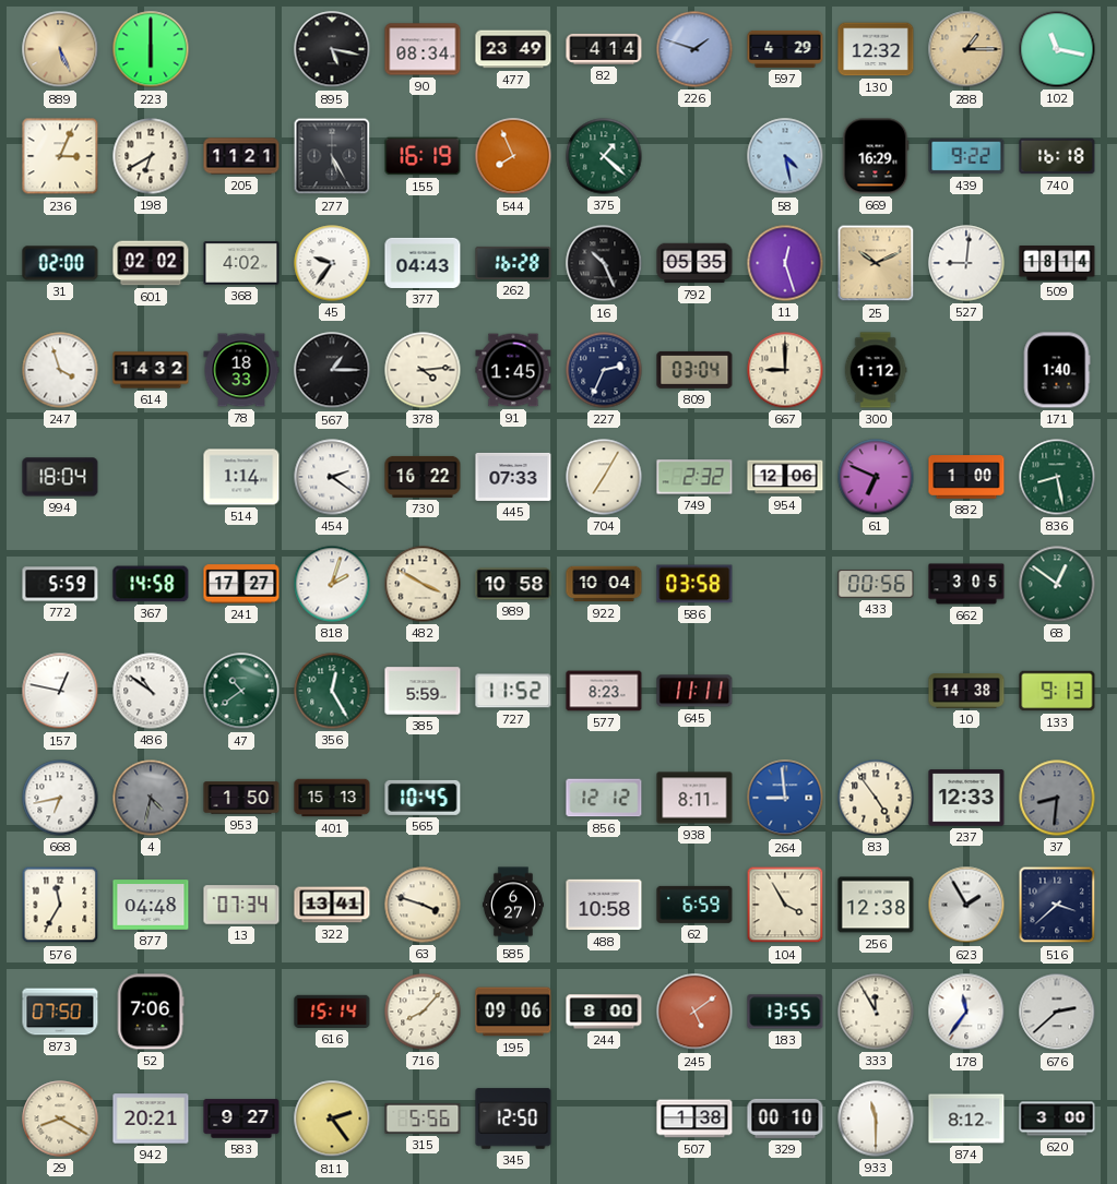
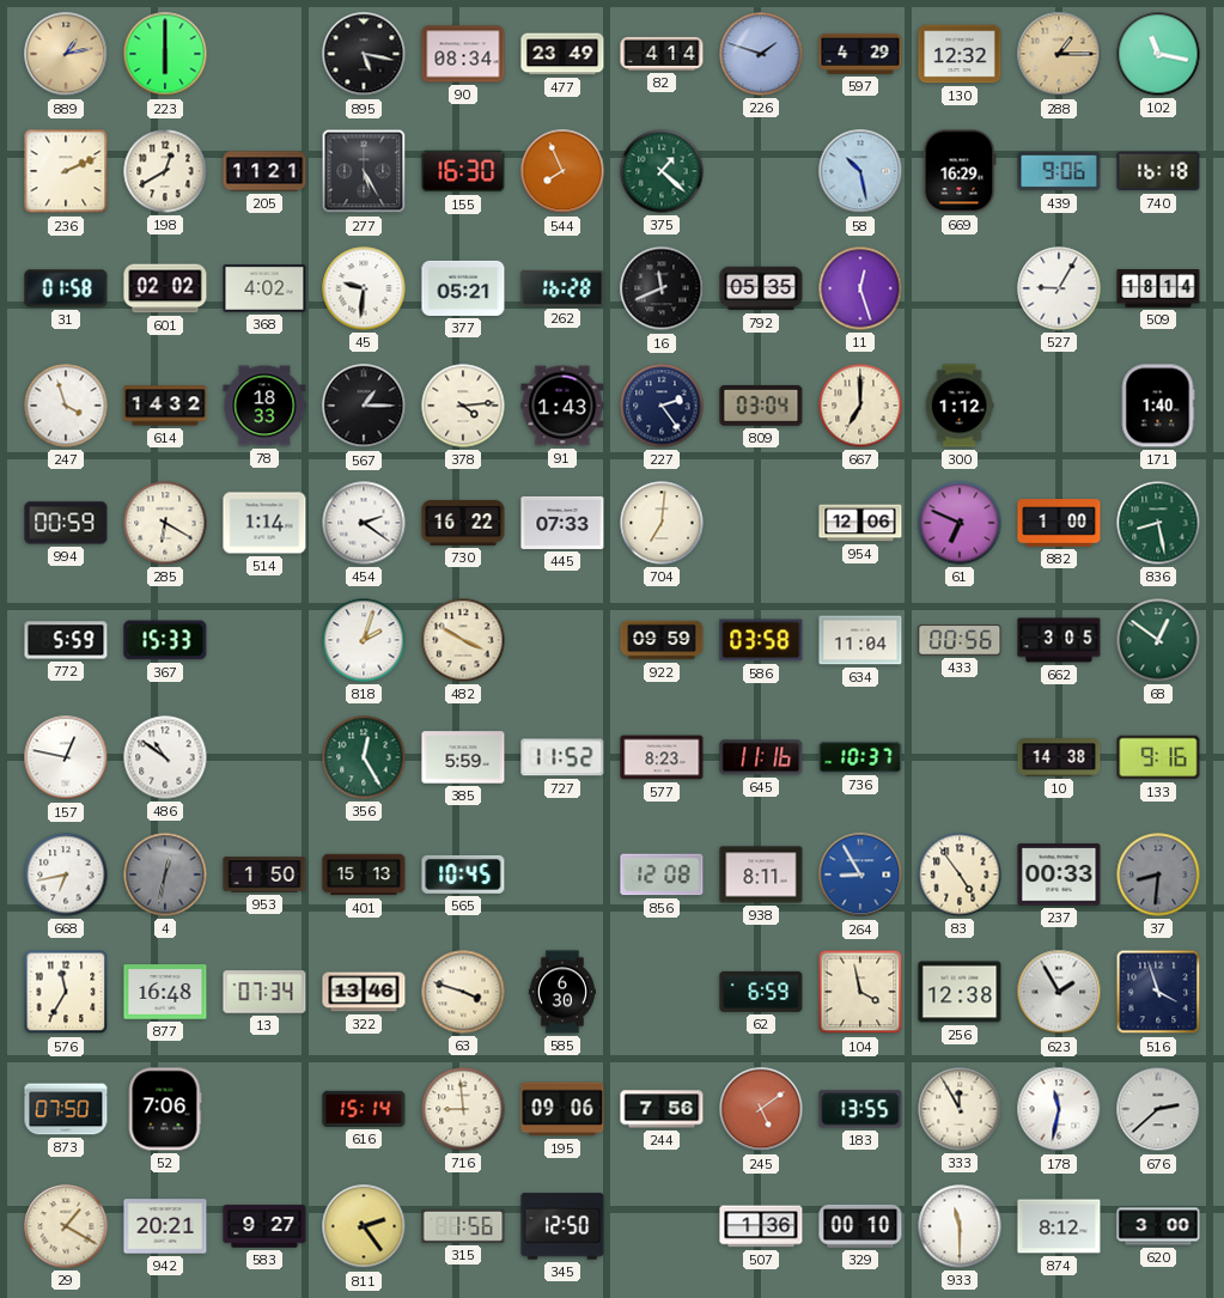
889: 5:26 -> 1:13
236: 3:04 -> 2:11
198: 6:40 -> 12:40
155: 16:19 -> 16:30
58: 4:28 -> 10:28
439: 9:22 -> 9:06
31: 02:00 -> 01:58
45: 9:36 -> 9:31
377: 04:43 -> 05:21
16: 10:26 -> 11:41
25: 10:11 -> none
527: 9:01 -> 9:05
91: 1:45 -> 1:43
227: 2:34 -> 2:24
667: 9:00 -> 7:00
994: 18:04 -> 00:59
285: none -> 6:20
704: 7:05 -> 7:01
749: 2:32 -> none
367: 14:58 -> 15:33
241: 17:27 -> none
989: 10:58 -> none
922: 10:04 -> 09:59
634: none -> 11:04
47: 10:39 -> none
645: 11:11 -> 11:16
736: none -> 10:37
133: 9:13 -> 9:16
4: 4:32 -> 12:32
856: 12:12 -> 12:08
264: 8:59 -> 8:55
237: 12:33 -> 00:33
877: 04:48 -> 16:48
322: 13:41 -> 13:46
585: 6:27 -> 6:30
488: 10:58 -> none
104: 3:55 -> 3:58
516: 3:38 -> 3:57
716: 8:07 -> 8:59
244: 8:00 -> 7:56
178: 11:36 -> 11:32
29: 8:20 -> 1:20
315: 5:56 -> 1:56
507: 1:38 -> 1:36
